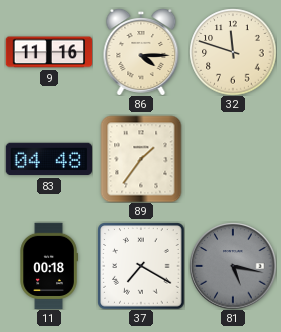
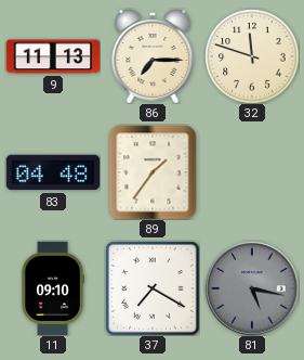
9: 11:16 -> 11:13
86: 4:15 -> 7:15
11: 00:18 -> 09:10
